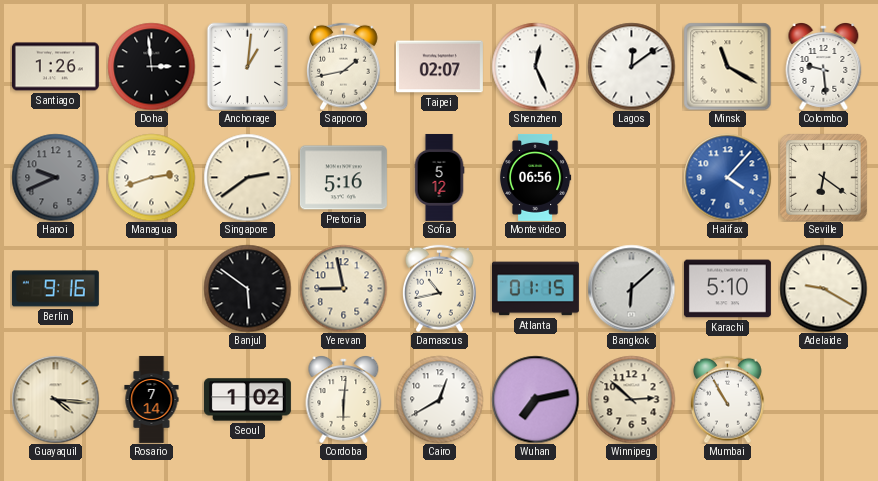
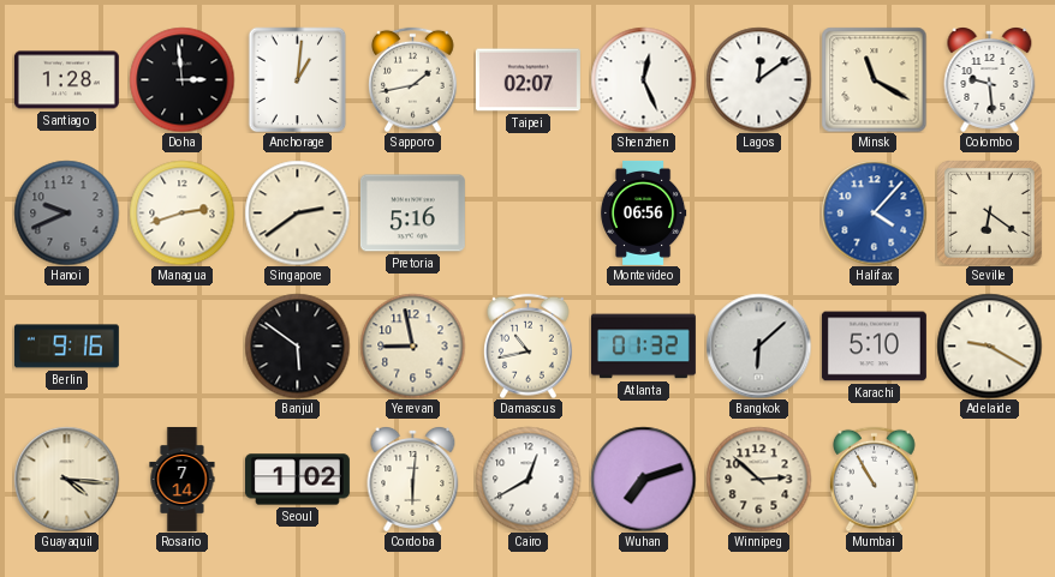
Santiago: 1:26 -> 1:28
Sofia: 5:12 -> none
Atlanta: 01:15 -> 01:32
Wuhan: 7:13 -> 7:12
